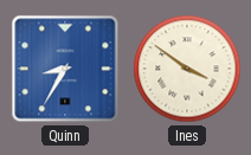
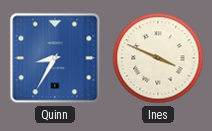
Ines: 3:51 -> 3:49
